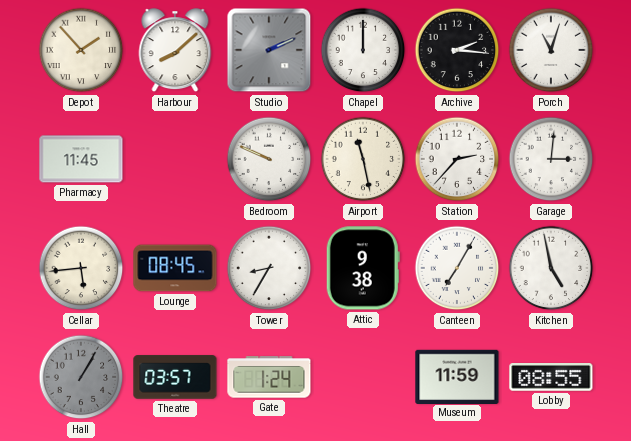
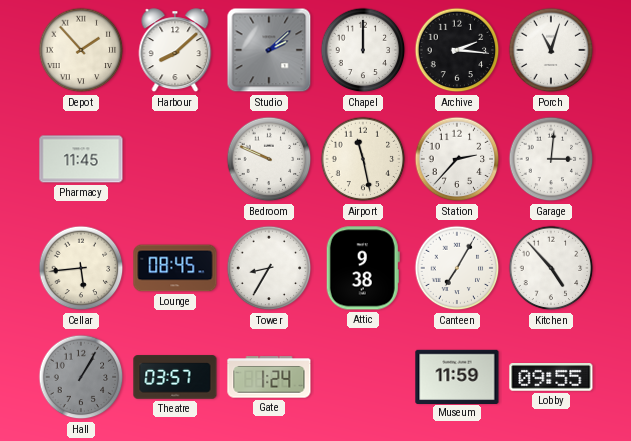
Studio: 2:11 -> 2:08
Kitchen: 4:58 -> 4:53
Lobby: 08:55 -> 09:55
